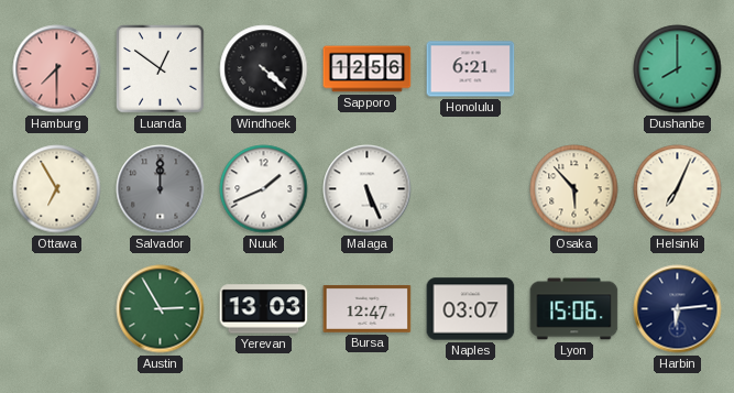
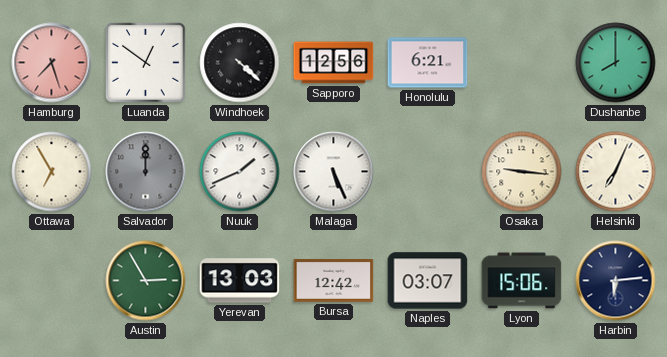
Hamburg: 7:30 -> 7:27
Osaka: 5:53 -> 9:16
Bursa: 12:47 -> 12:42
